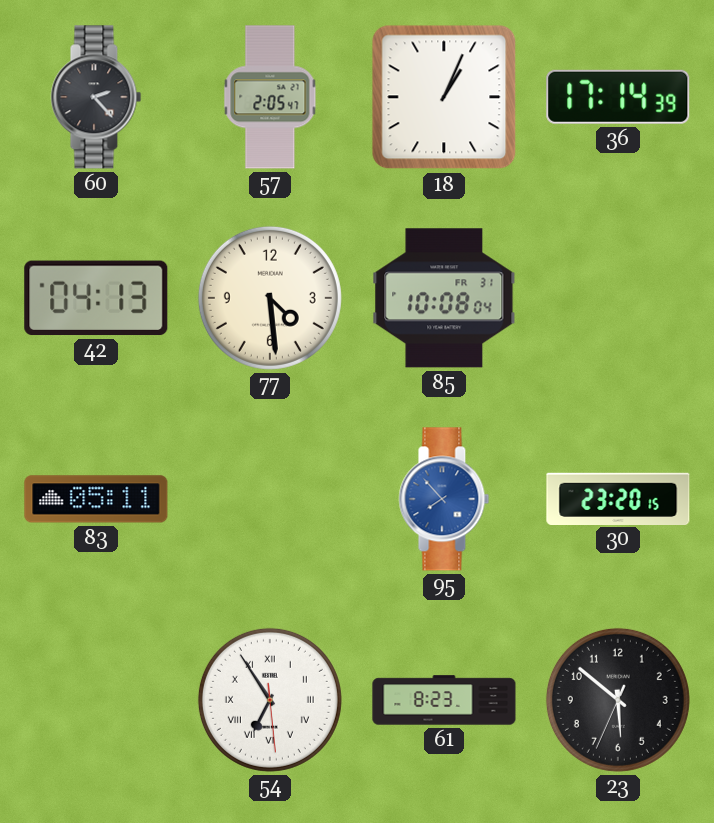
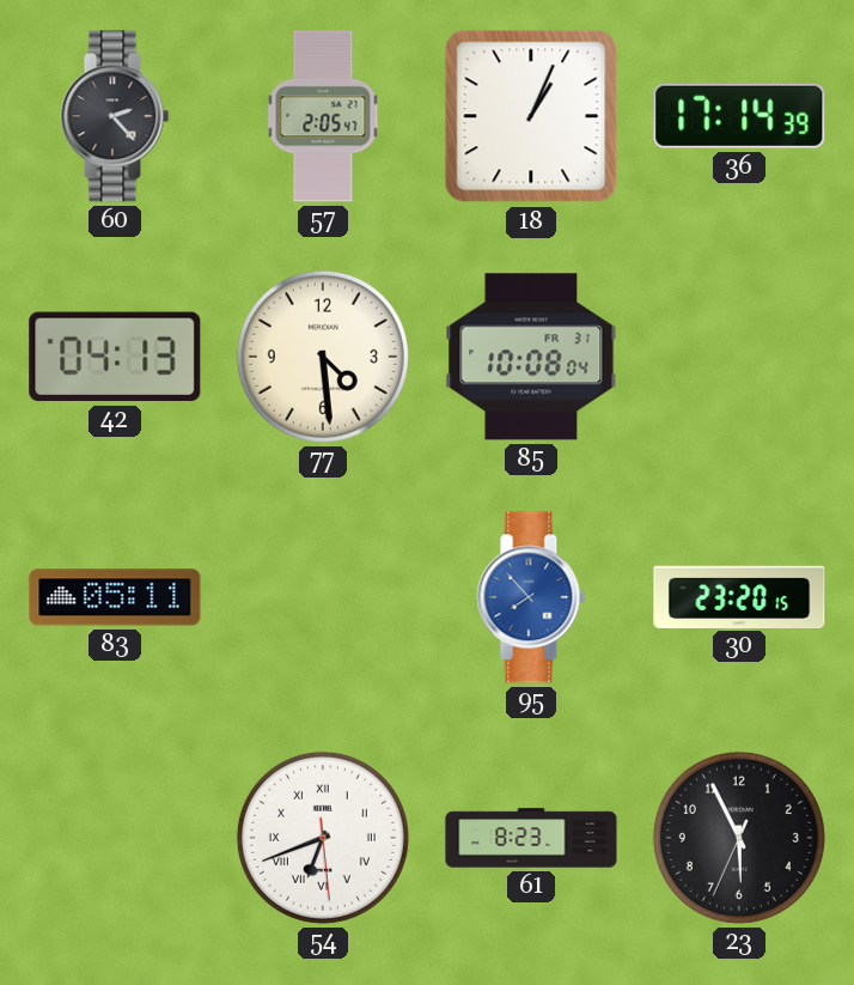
54: 6:54 -> 6:41
23: 5:51 -> 5:55
